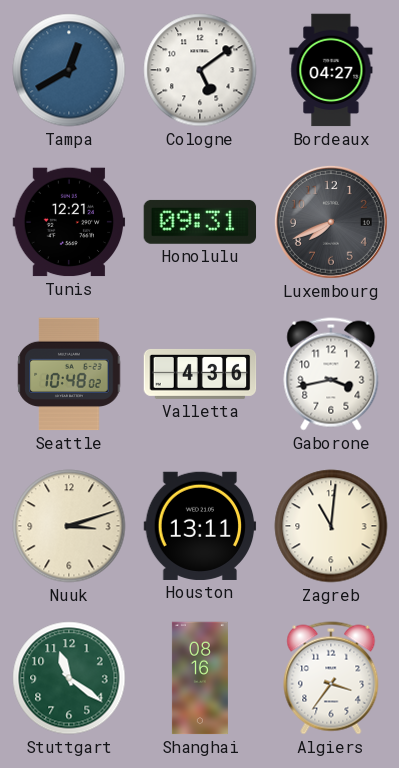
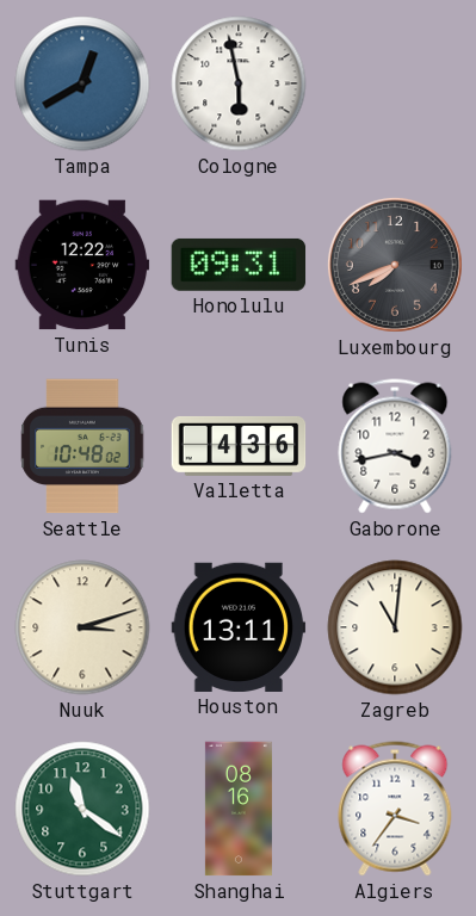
Cologne: 5:09 -> 5:58
Bordeaux: 04:27 -> none
Tunis: 12:21 -> 12:22
